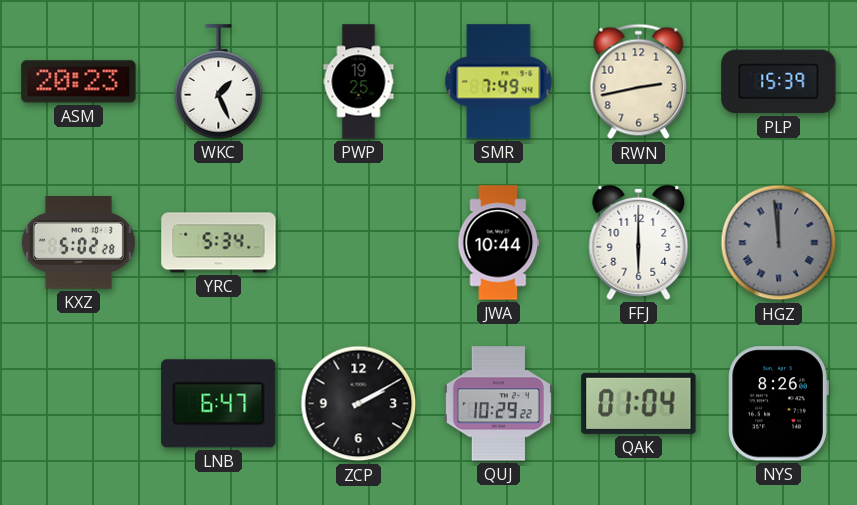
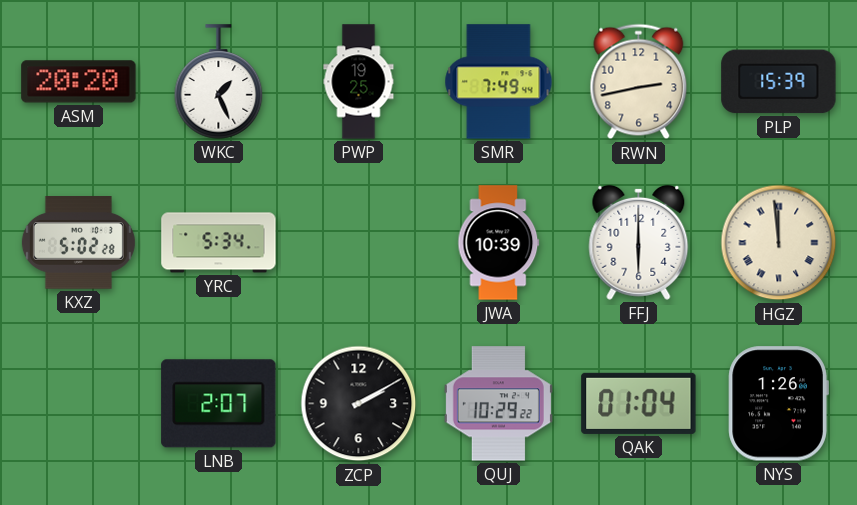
ASM: 20:23 -> 20:20
JWA: 10:44 -> 10:39
HGZ dial: grey -> cream
LNB: 6:47 -> 2:07
NYS: 8:26 -> 1:26
